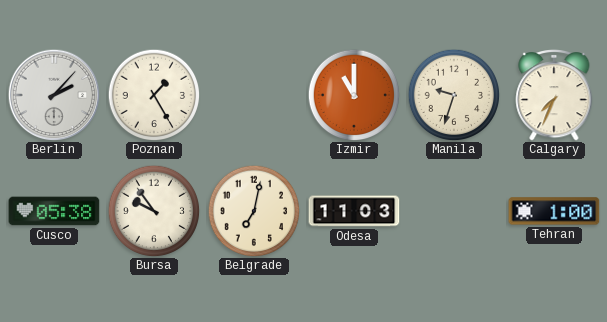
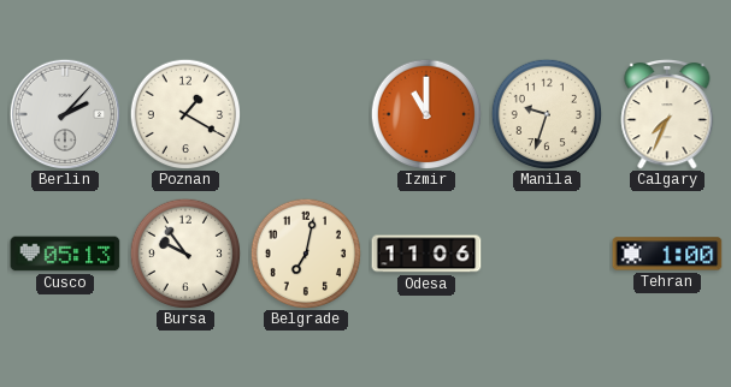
Poznan: 1:25 -> 1:20
Cusco: 05:38 -> 05:13
Odesa: 11:03 -> 11:06
